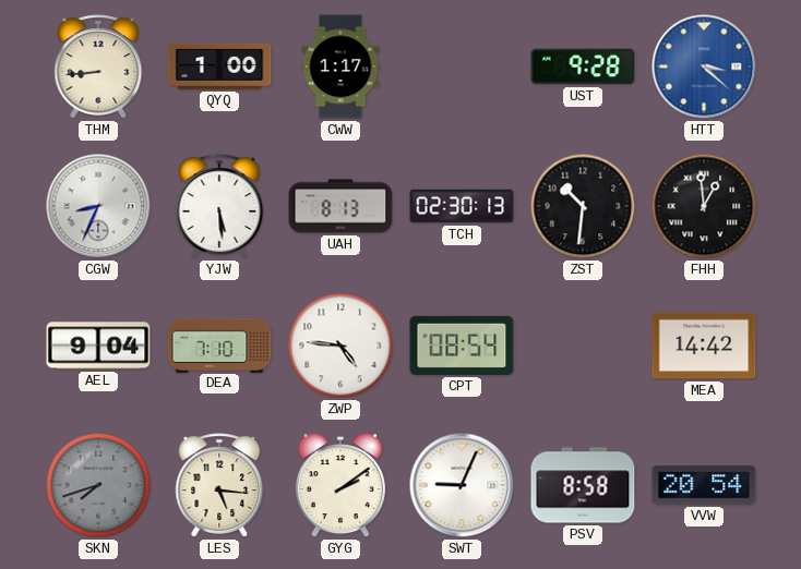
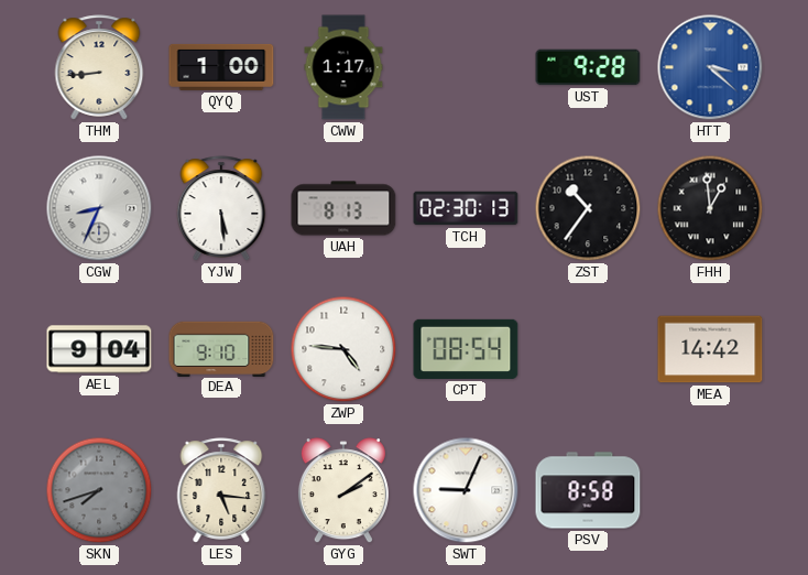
ZST: 10:31 -> 10:36
DEA: 7:10 -> 9:10
VVW: 20:54 -> none
